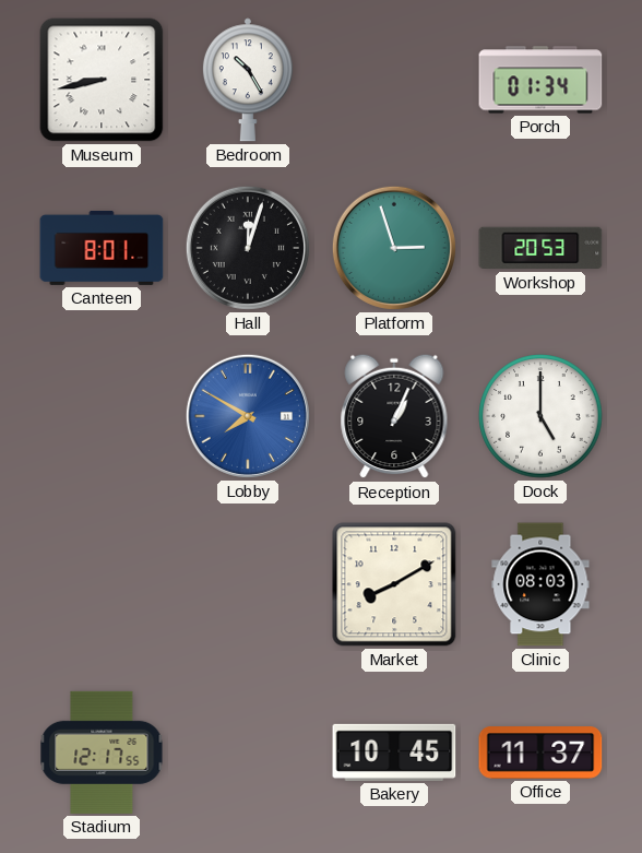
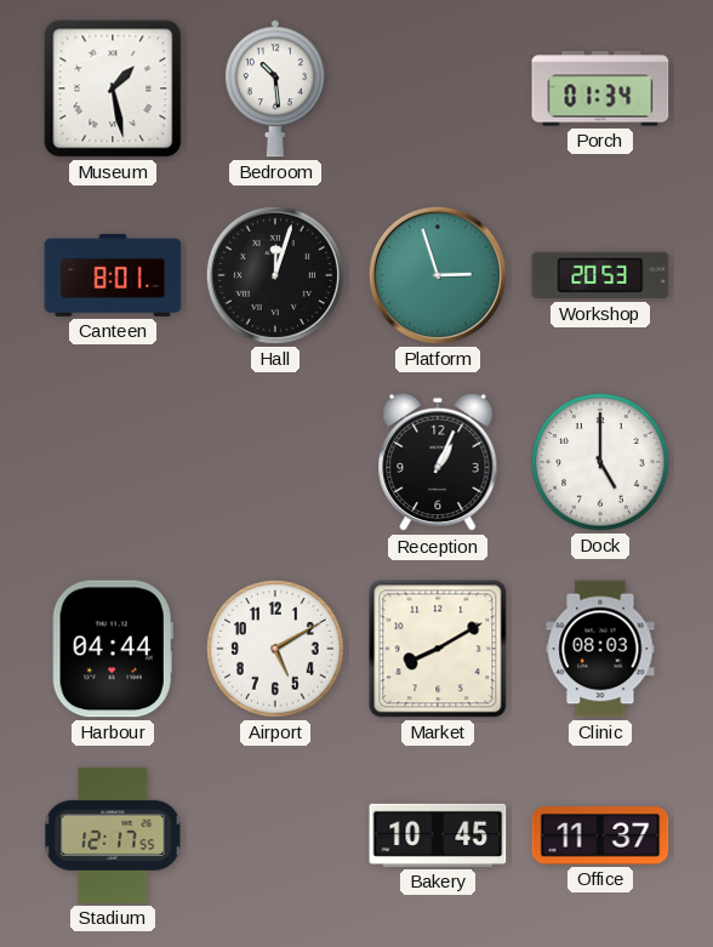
Museum: 8:43 -> 1:28
Bedroom: 10:25 -> 10:29
Lobby: 7:50 -> none
Harbour: none -> 04:44
Airport: none -> 5:10
